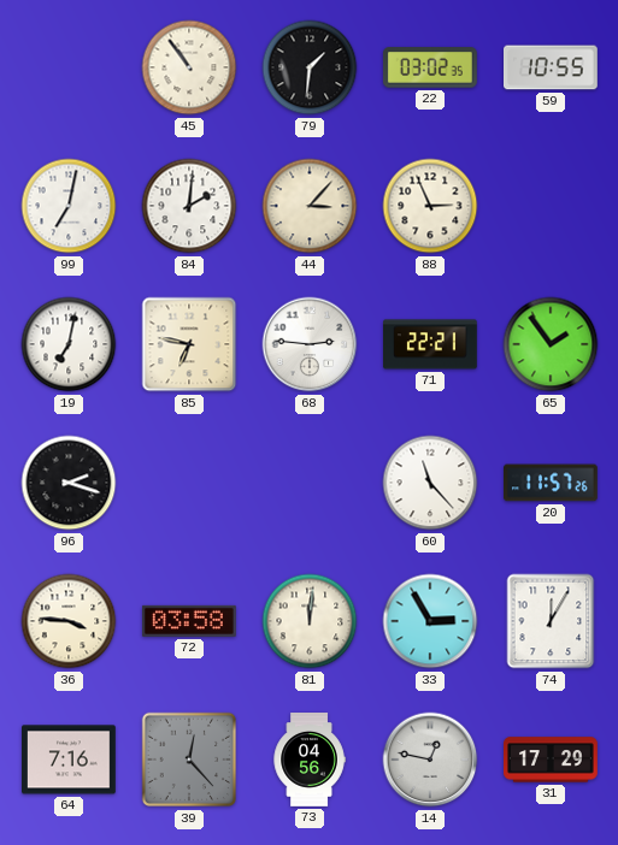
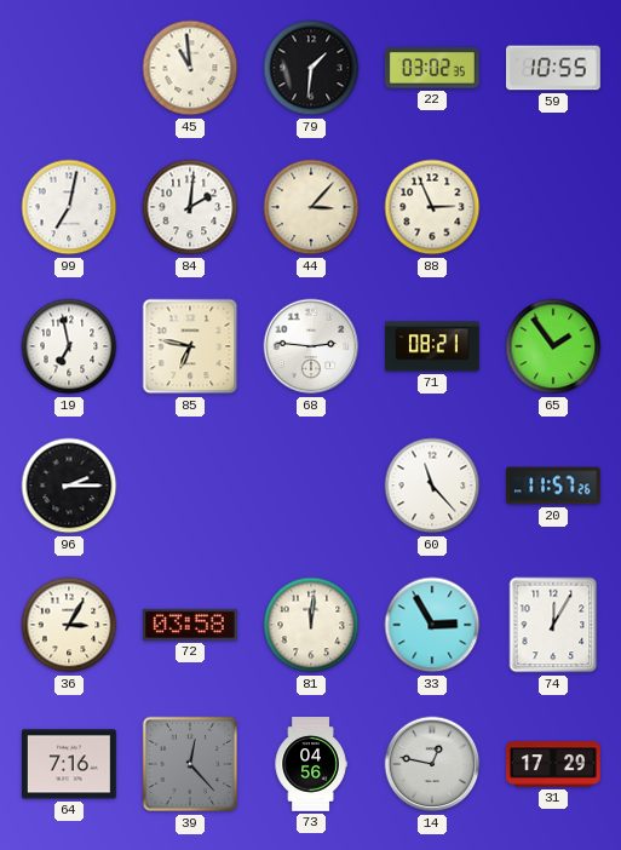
45: 10:54 -> 10:59
19: 7:02 -> 6:58
71: 22:21 -> 08:21
96: 2:18 -> 2:15
36: 3:46 -> 3:05
